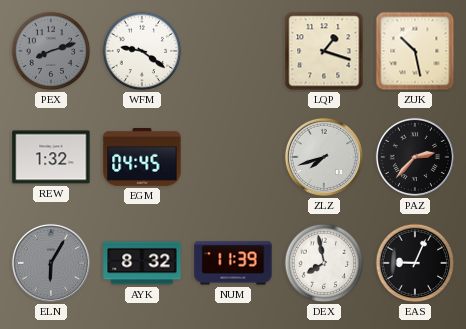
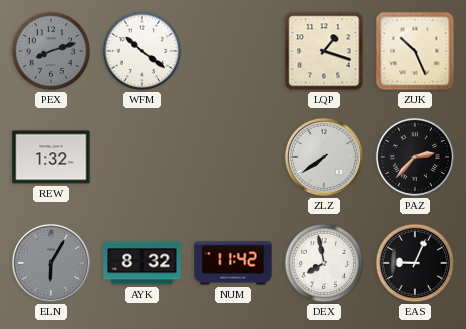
WFM: 9:21 -> 10:21
ZUK: 10:28 -> 10:26
EGM: 04:45 -> none
ZLZ: 7:42 -> 7:39
NUM: 11:39 -> 11:42
